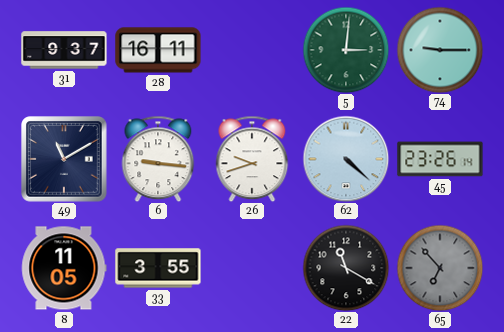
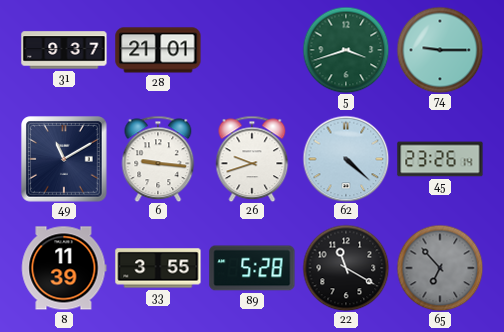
28: 16:11 -> 21:01
5: 3:01 -> 3:42
8: 11:05 -> 11:39
89: none -> 5:28
